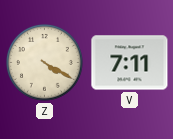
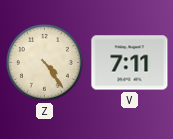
Z: 4:20 -> 4:24
